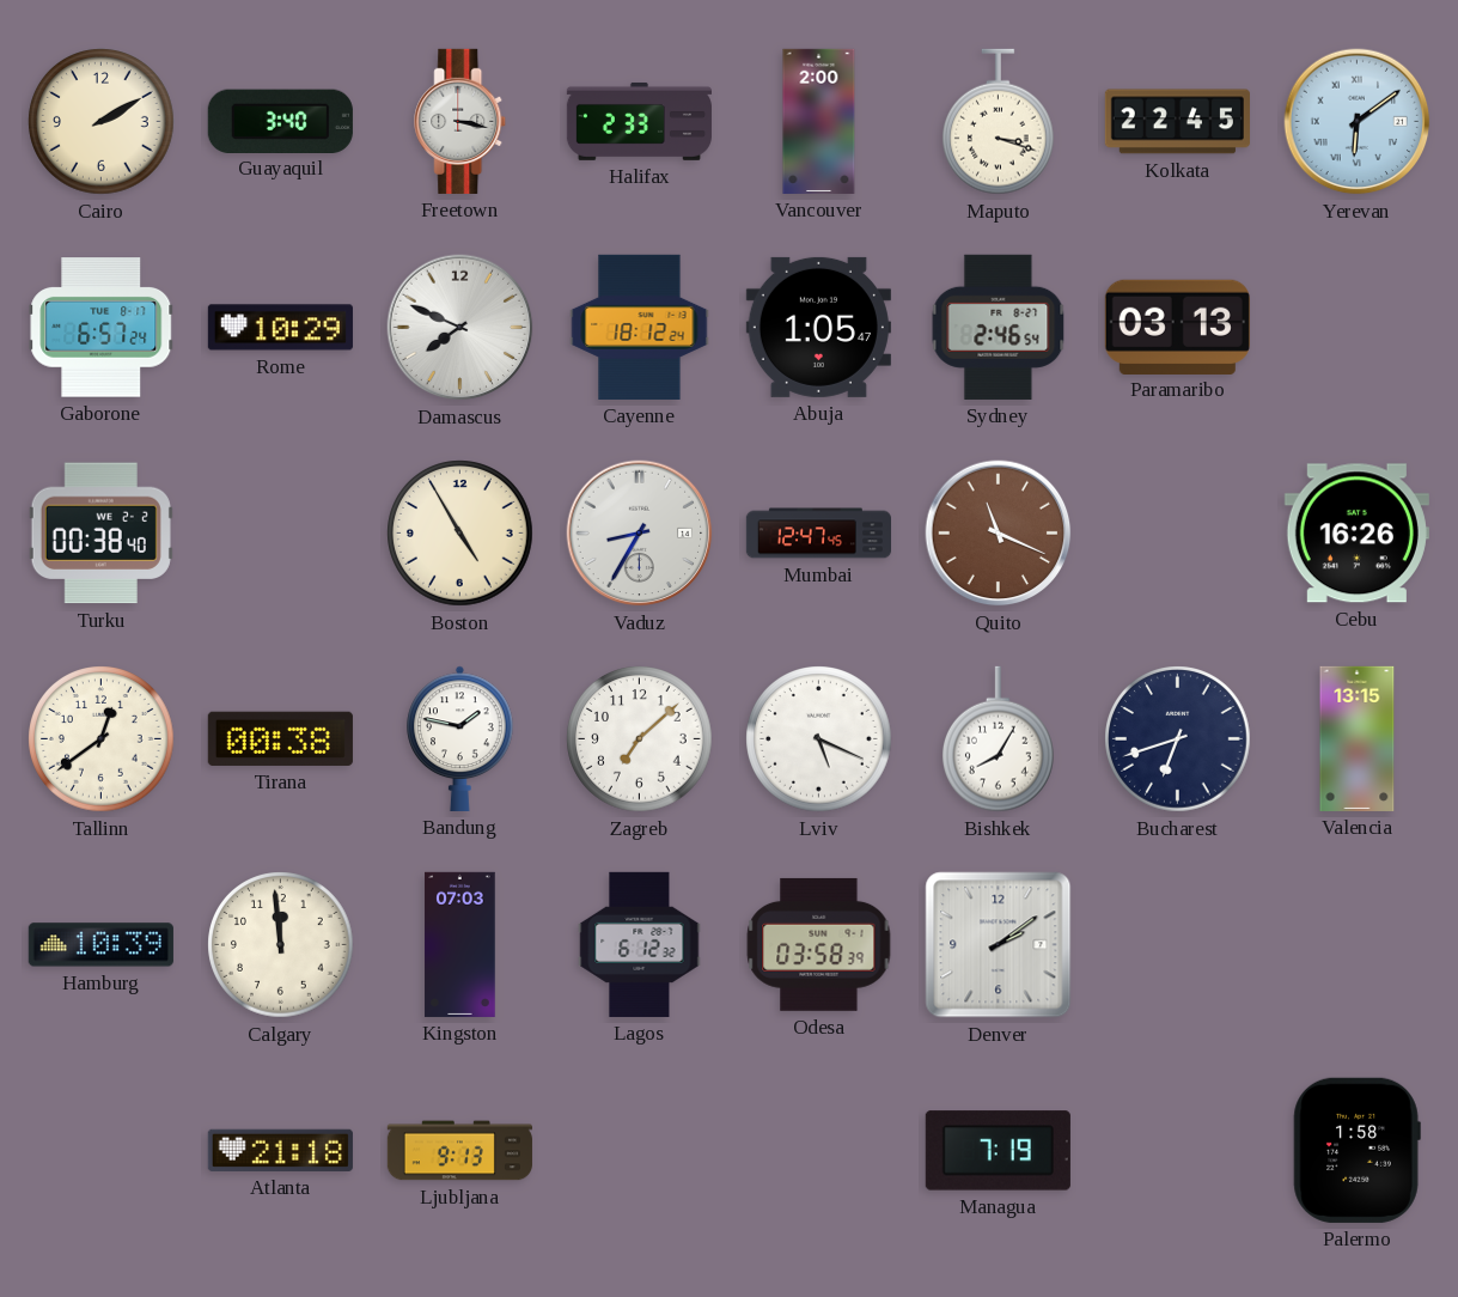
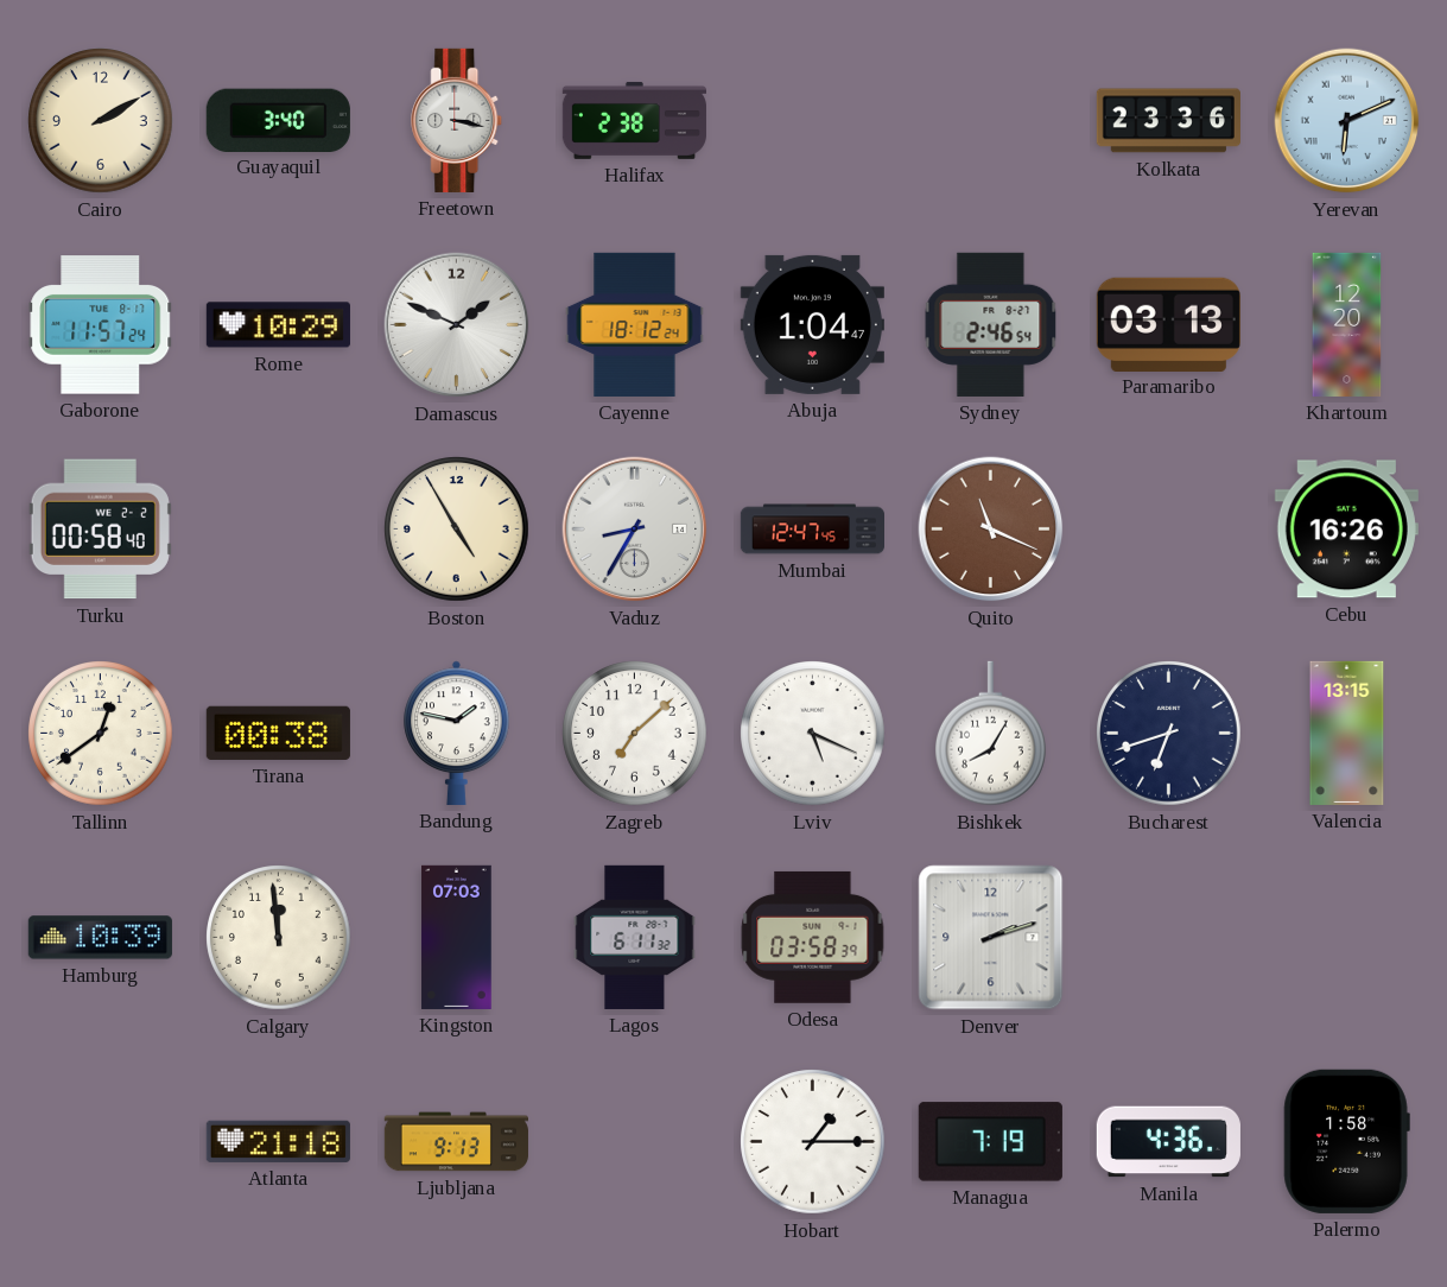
Halifax: 2:33 -> 2:38
Vancouver: 2:00 -> none
Maputo: 3:18 -> none
Kolkata: 22:45 -> 23:36
Yerevan: 6:09 -> 6:11
Gaborone: 6:57 -> 11:57
Damascus: 7:49 -> 1:49
Abuja: 1:05 -> 1:04
Khartoum: none -> 12:20
Turku: 00:38 -> 00:58
Lagos: 6:12 -> 6:11
Denver: 2:09 -> 2:12
Hobart: none -> 1:15
Manila: none -> 4:36
